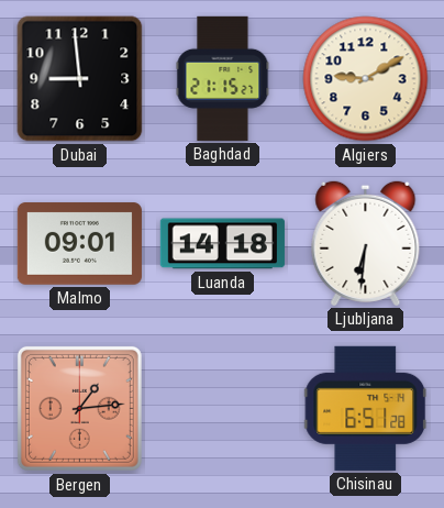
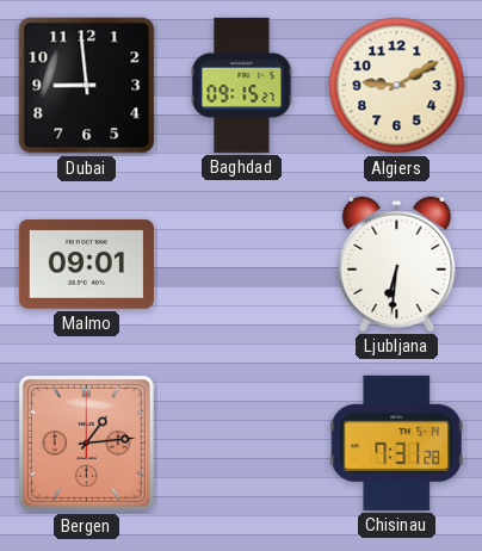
Baghdad: 21:15 -> 09:15
Luanda: 14:18 -> none
Chisinau: 6:51 -> 7:31
